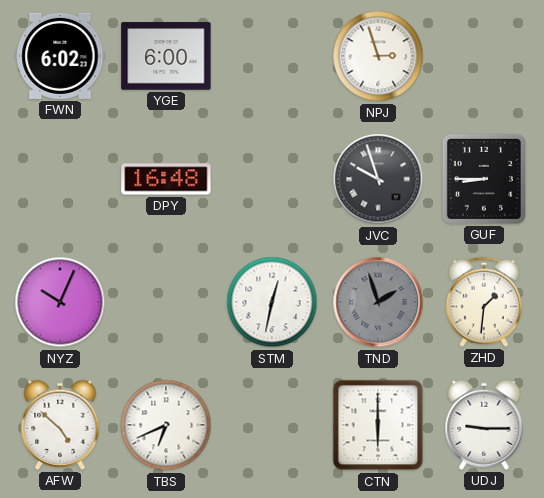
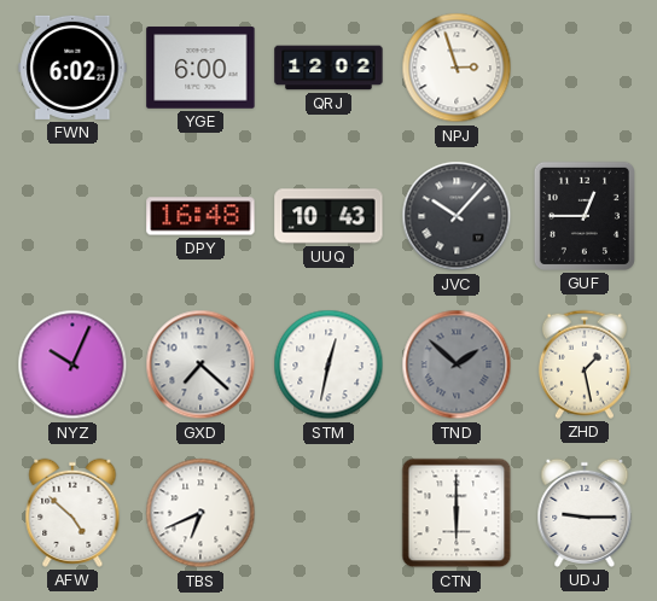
QRJ: none -> 12:02
UUQ: none -> 10:43
JVC: 9:57 -> 10:07
GUF: 8:45 -> 12:45
GXD: none -> 7:22
TND: 1:57 -> 1:52
ZHD: 1:31 -> 1:28
